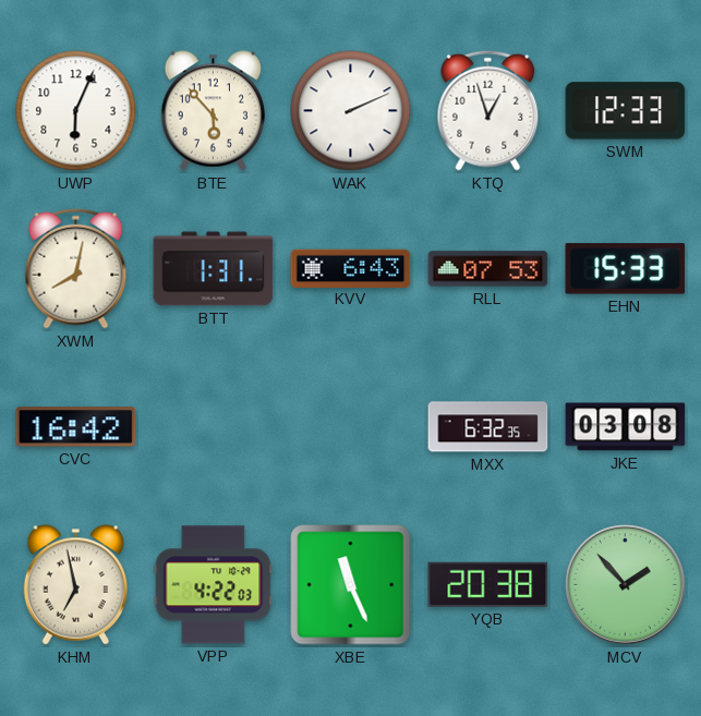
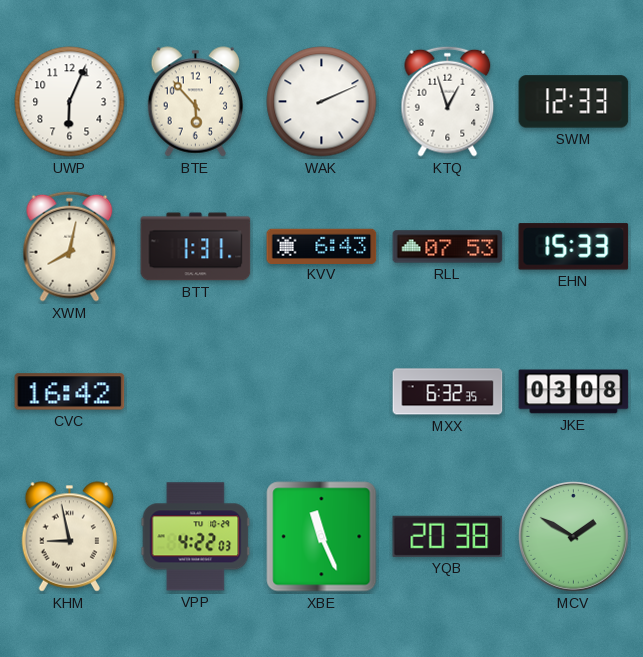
KHM: 6:58 -> 8:58
MCV: 1:53 -> 1:50
